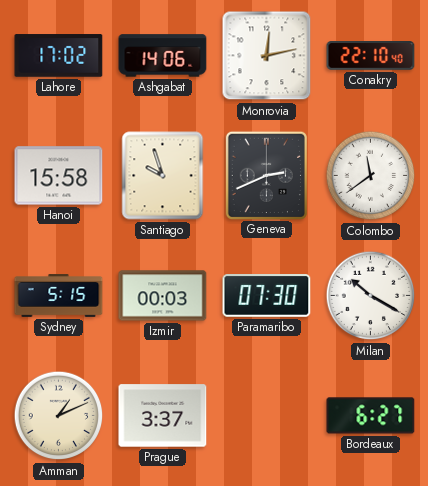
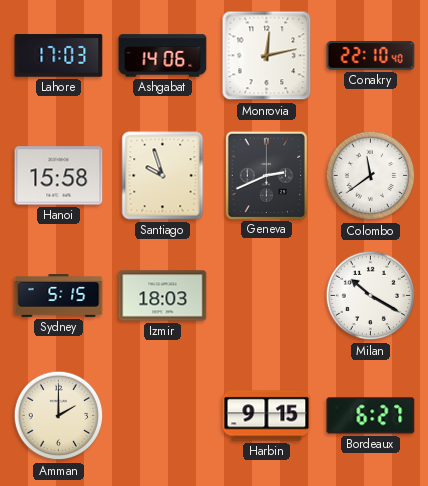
Lahore: 17:02 -> 17:03
Izmir: 00:03 -> 18:03
Paramaribo: 07:30 -> none
Amman: 1:11 -> 2:00
Prague: 3:37 -> none
Harbin: none -> 9:15
